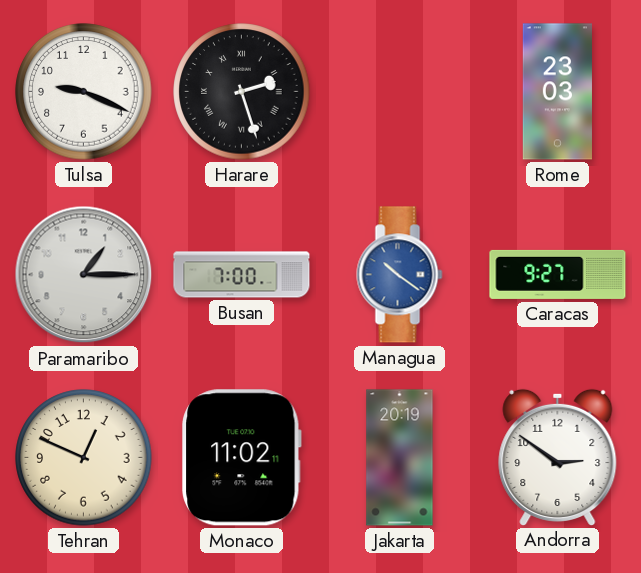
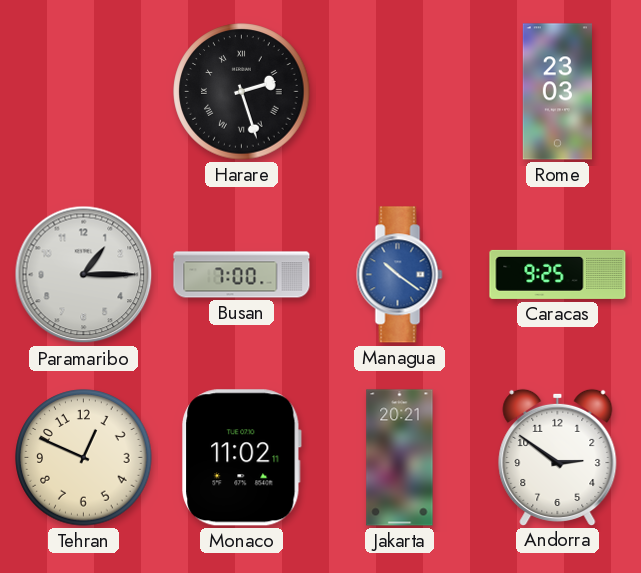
Tulsa: 9:19 -> none
Caracas: 9:27 -> 9:25
Jakarta: 20:19 -> 20:21
